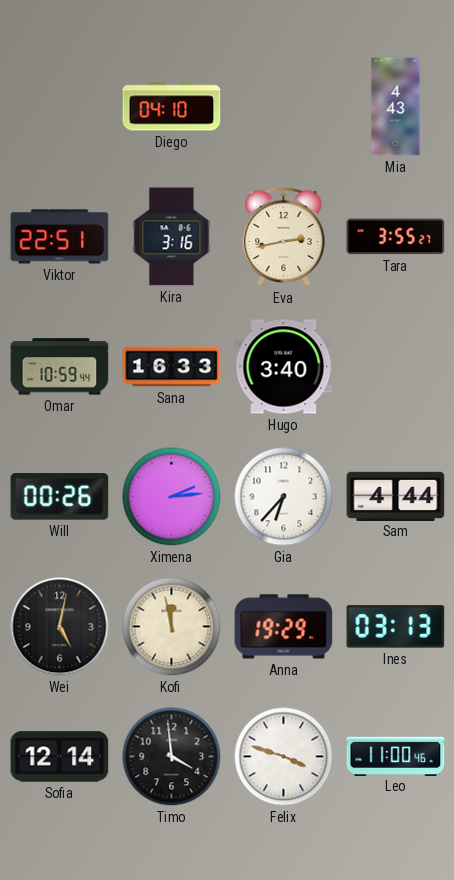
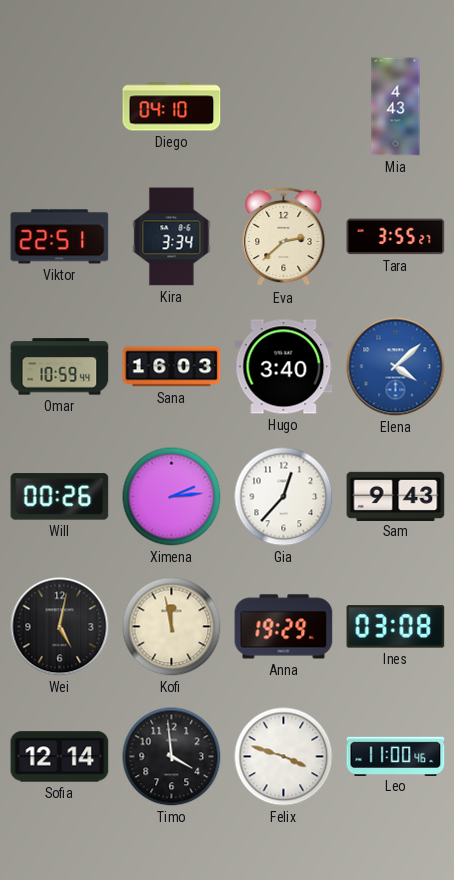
Kira: 3:16 -> 3:34
Eva: 2:43 -> 2:38
Sana: 16:33 -> 16:03
Elena: none -> 4:08
Gia: 6:37 -> 12:37
Sam: 4:44 -> 9:43
Ines: 03:13 -> 03:08
